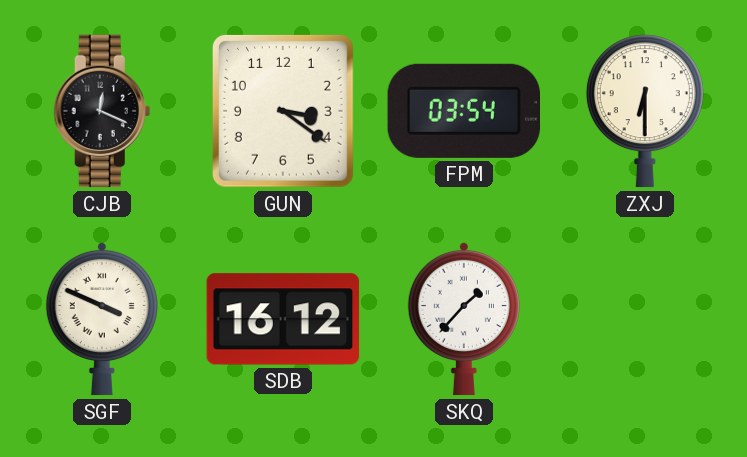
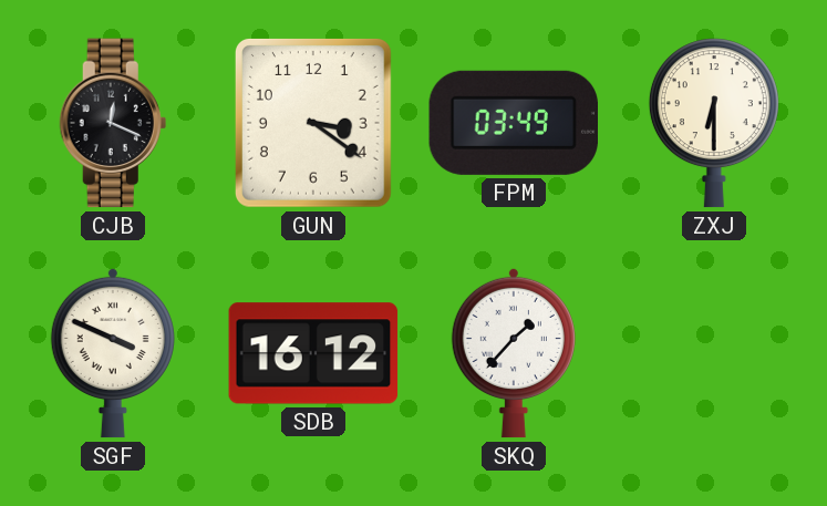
FPM: 03:54 -> 03:49
